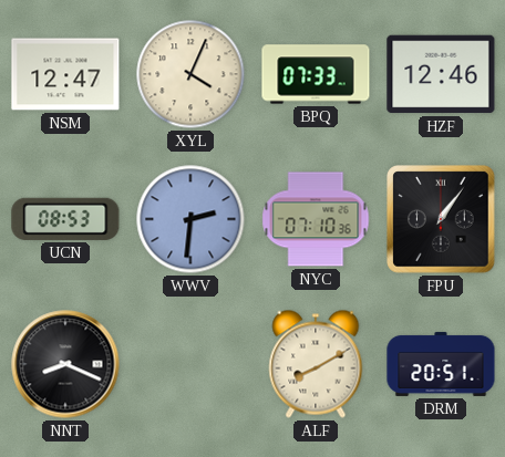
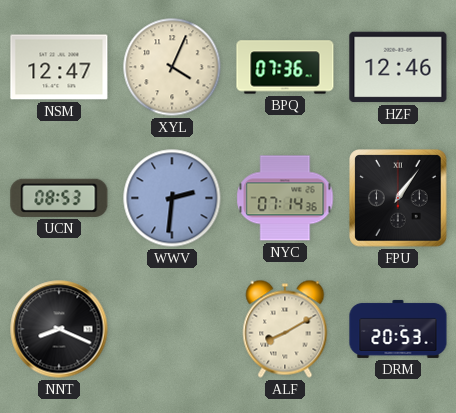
BPQ: 07:33 -> 07:36
NYC: 07:10 -> 07:14
DRM: 20:51 -> 20:53
